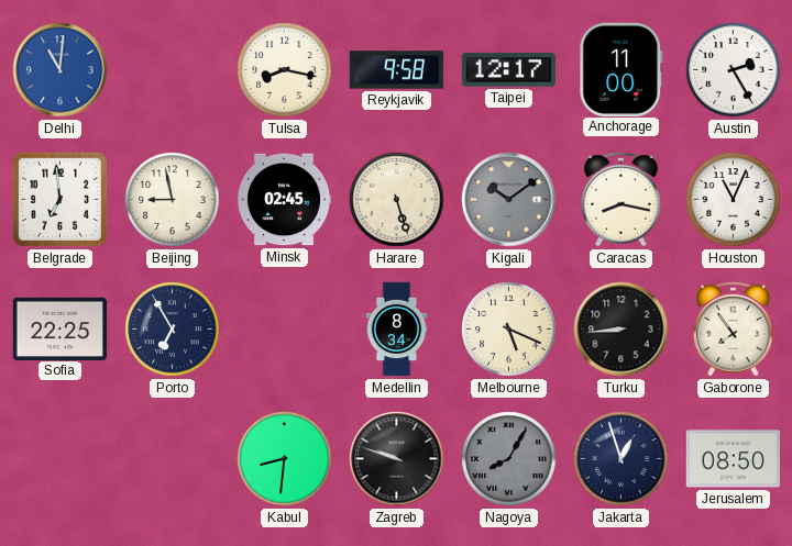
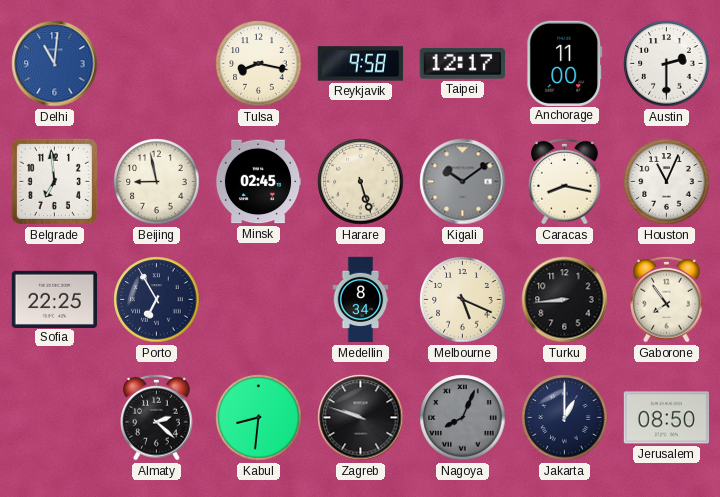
Austin: 2:25 -> 2:30
Almaty: none -> 2:22
Nagoya: 8:05 -> 8:04
Jakarta: 12:57 -> 1:00
